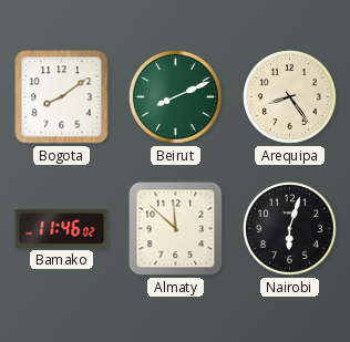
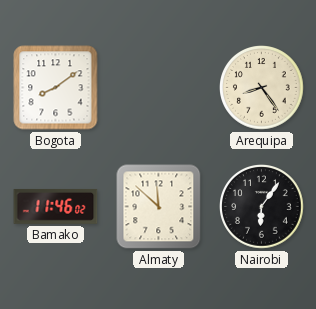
Beirut: 8:11 -> none
Nairobi: 6:03 -> 6:06
